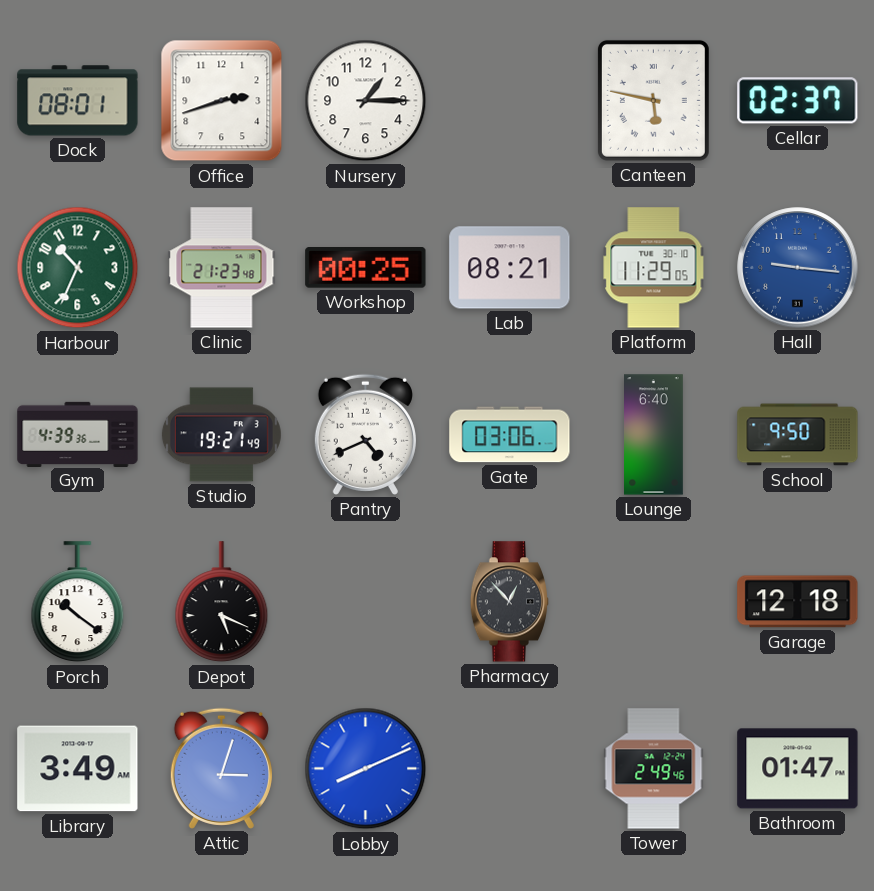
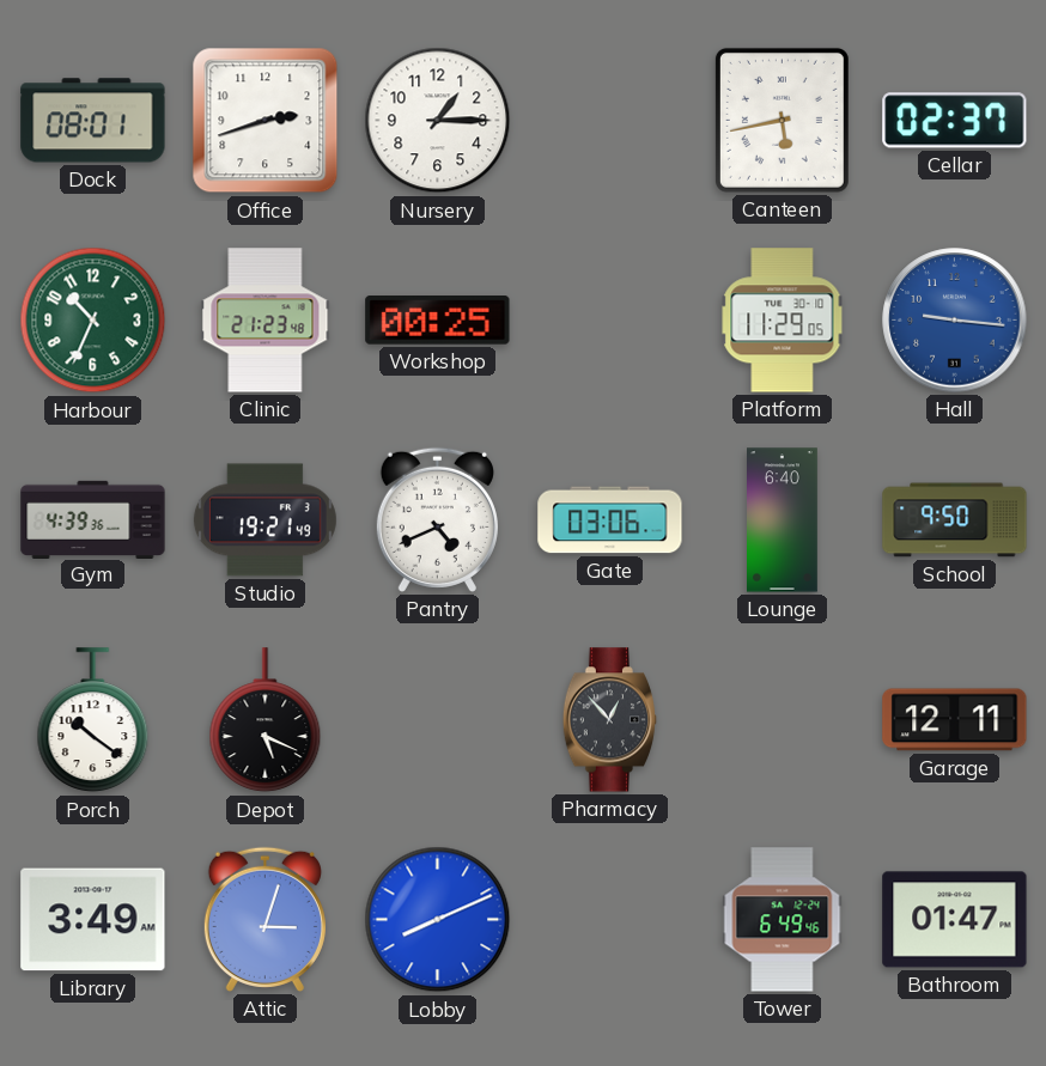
Canteen: 5:47 -> 5:43
Lab: 08:21 -> none
Garage: 12:18 -> 12:11
Tower: 2:49 -> 6:49
